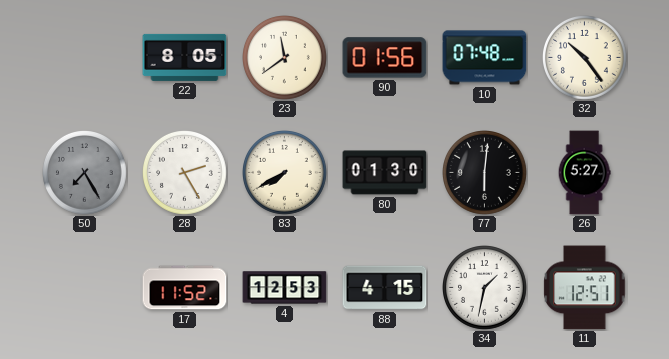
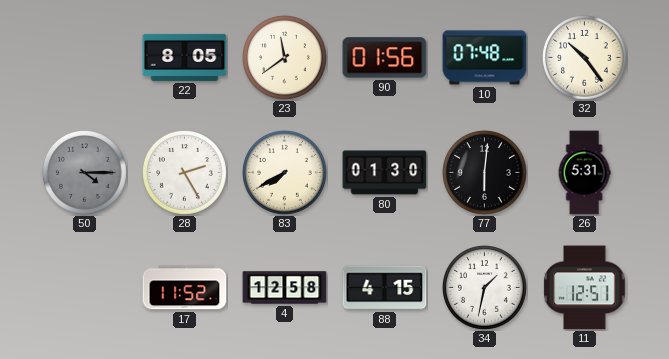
50: 7:25 -> 4:15
26: 5:27 -> 5:31
4: 12:53 -> 12:58
